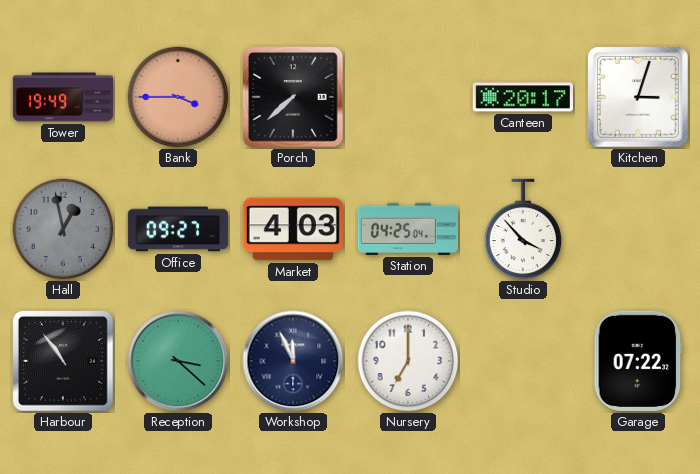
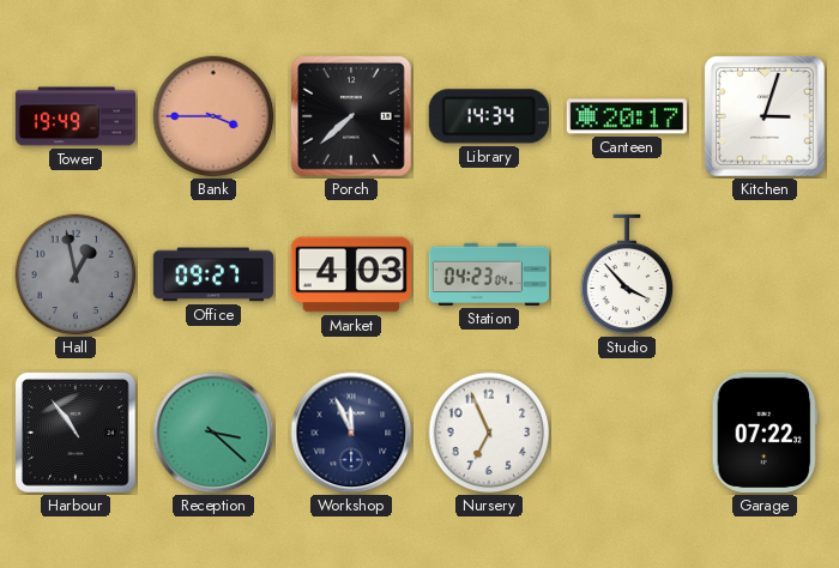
Library: none -> 14:34
Station: 04:25 -> 04:23
Nursery: 7:00 -> 6:56
